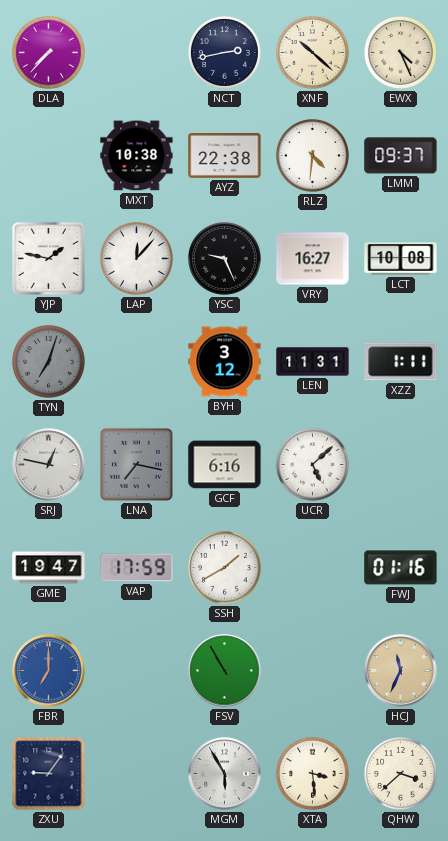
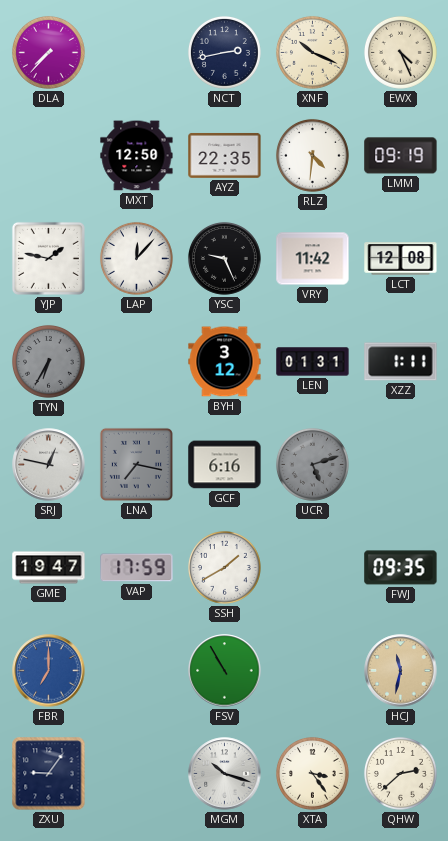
XNF: 10:22 -> 10:19
MXT: 10:38 -> 12:50
AYZ: 22:38 -> 22:35
LMM: 09:37 -> 09:19
VRY: 16:27 -> 11:42
LCT: 10:08 -> 12:08
TYN: 7:03 -> 6:35
LEN: 11:31 -> 01:31
UCR: 5:08 -> 5:12
UCR dial: white -> grey
FWJ: 01:16 -> 09:35
HCJ: 11:34 -> 11:32
MGM: 5:55 -> 10:18
XTA: 3:29 -> 3:24
QHW: 3:38 -> 2:38
